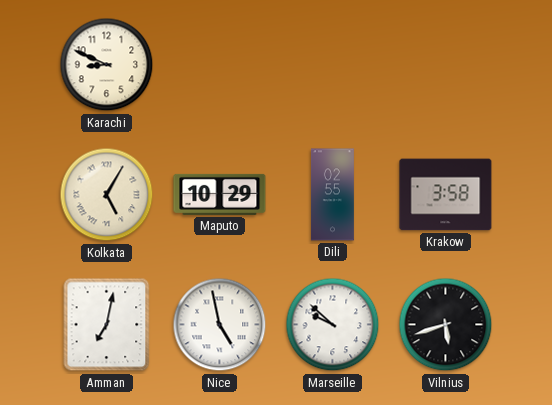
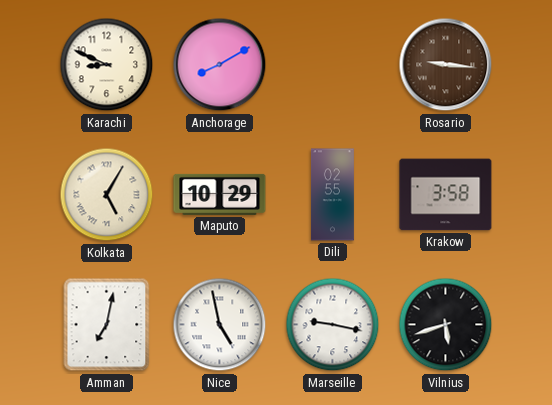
Anchorage: none -> 8:10
Rosario: none -> 9:16
Marseille: 9:52 -> 9:17
